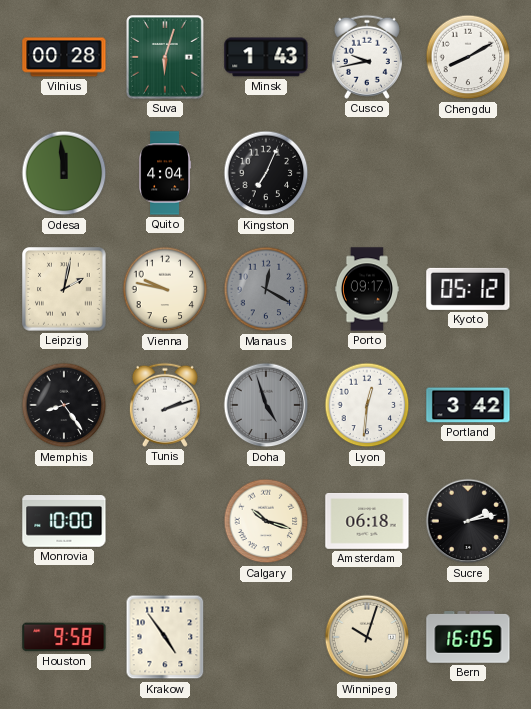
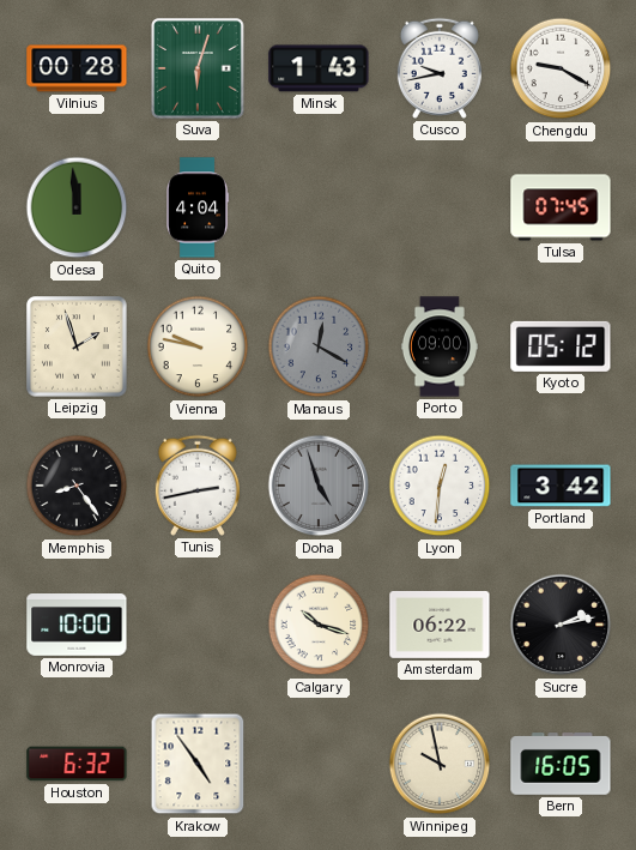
Chengdu: 8:10 -> 9:20
Kingston: 7:04 -> none
Tulsa: none -> 07:45
Leipzig: 2:02 -> 1:57
Porto: 09:17 -> 09:00
Tunis: 2:12 -> 2:43
Amsterdam: 06:18 -> 06:22
Houston: 9:58 -> 6:32
Winnipeg: 10:03 -> 9:58
